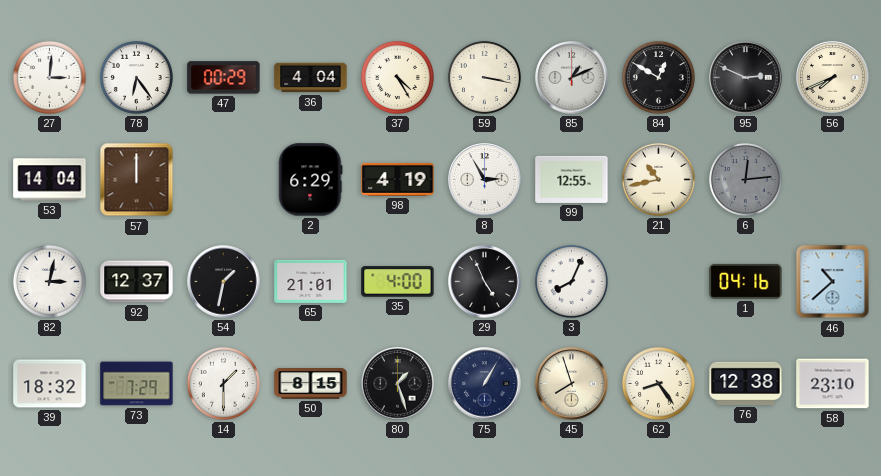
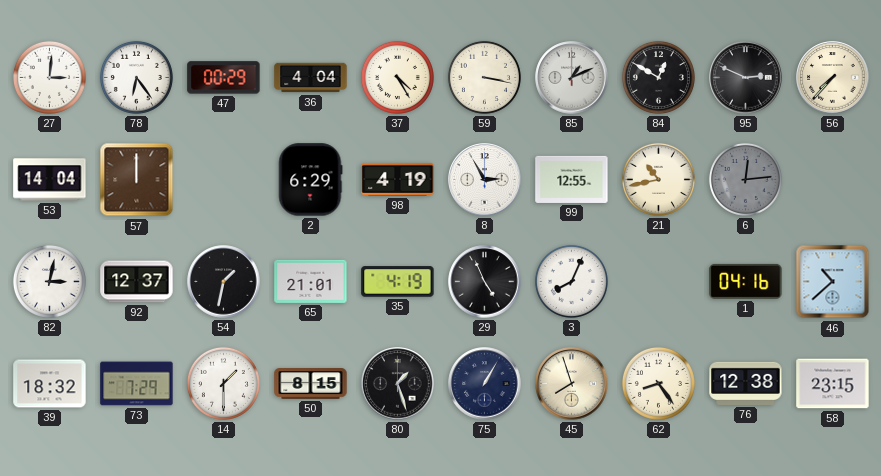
56: 7:41 -> 7:37
35: 4:00 -> 4:19
58: 23:10 -> 23:15
